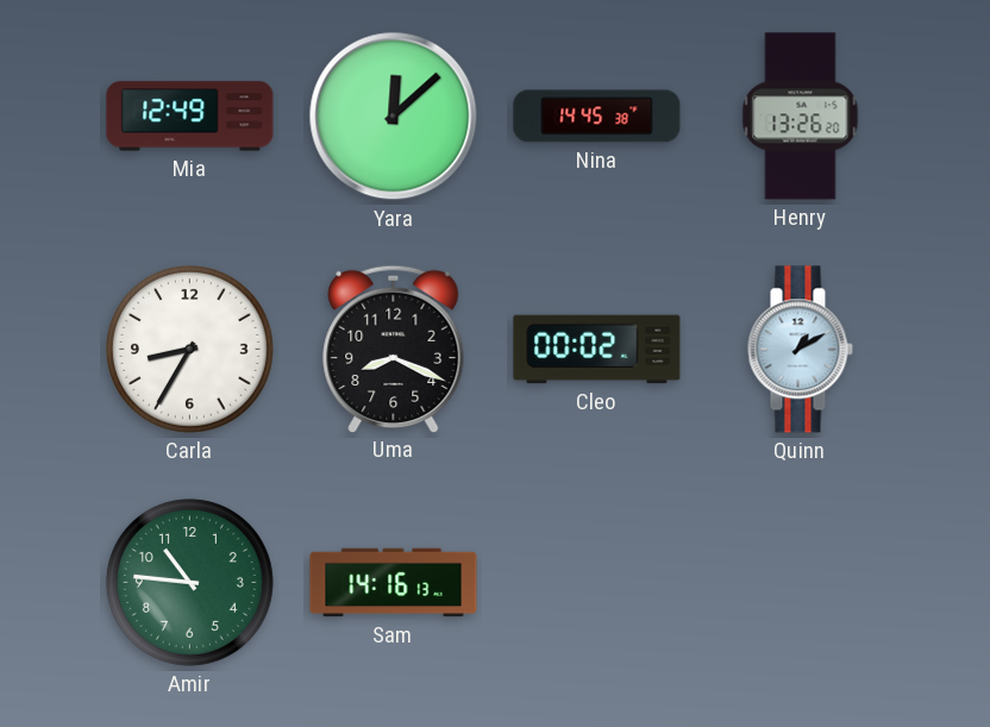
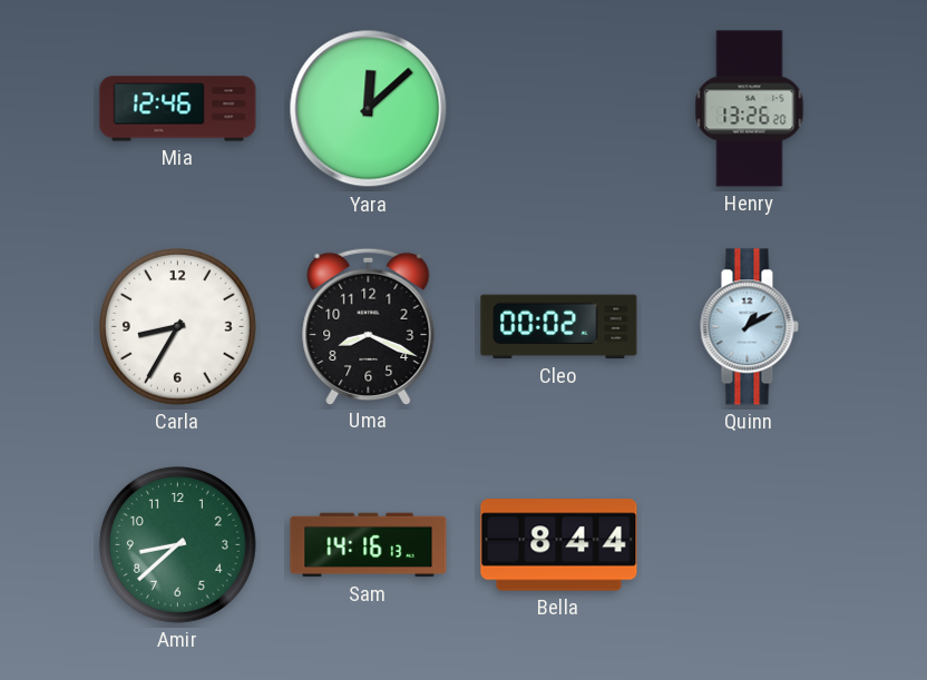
Mia: 12:49 -> 12:46
Nina: 14:45 -> none
Amir: 10:46 -> 8:38
Bella: none -> 8:44
